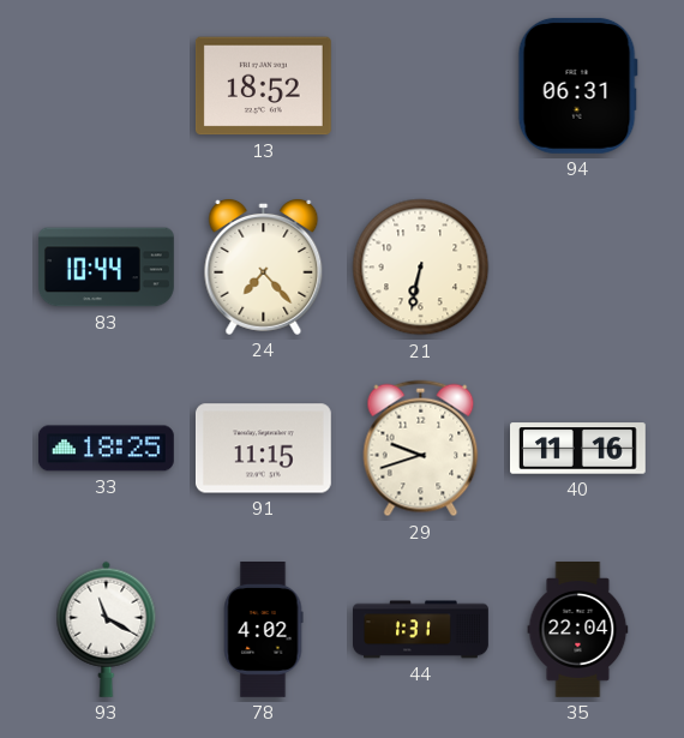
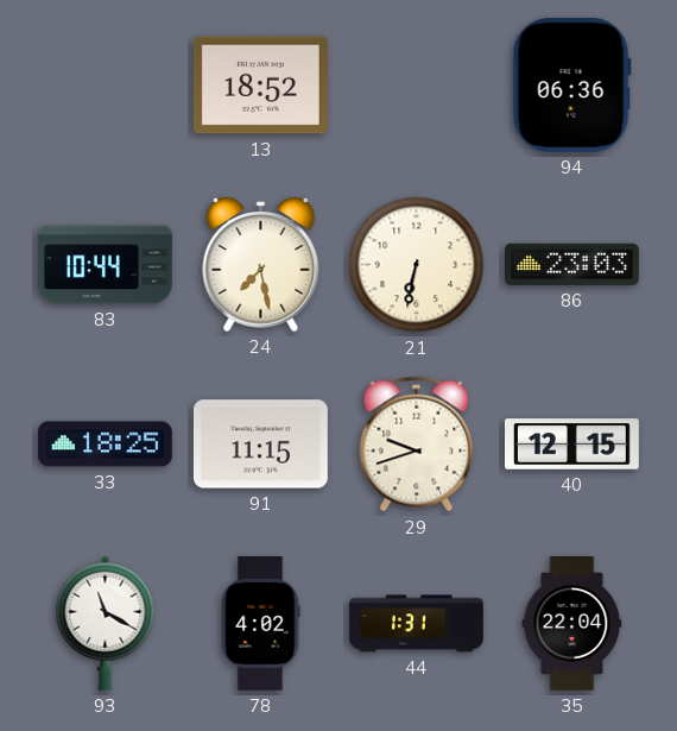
94: 06:31 -> 06:36
24: 7:23 -> 7:28
86: none -> 23:03
40: 11:16 -> 12:15
